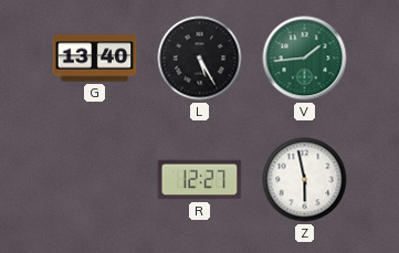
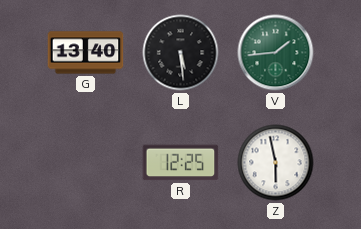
L: 5:25 -> 5:29
R: 12:27 -> 12:25
